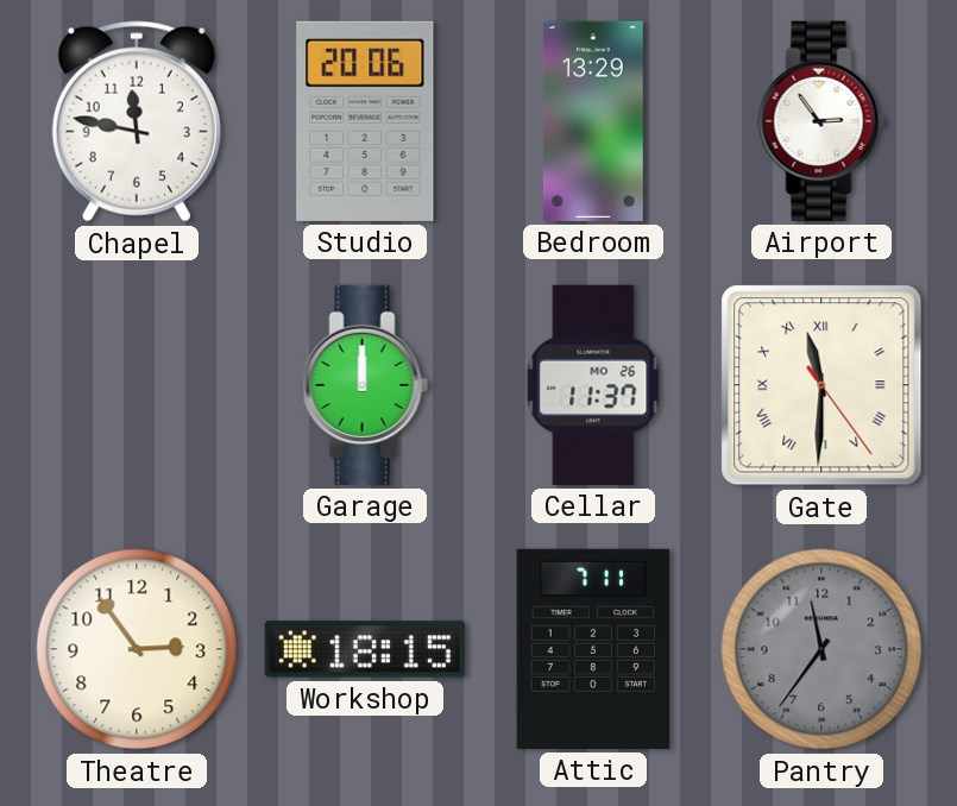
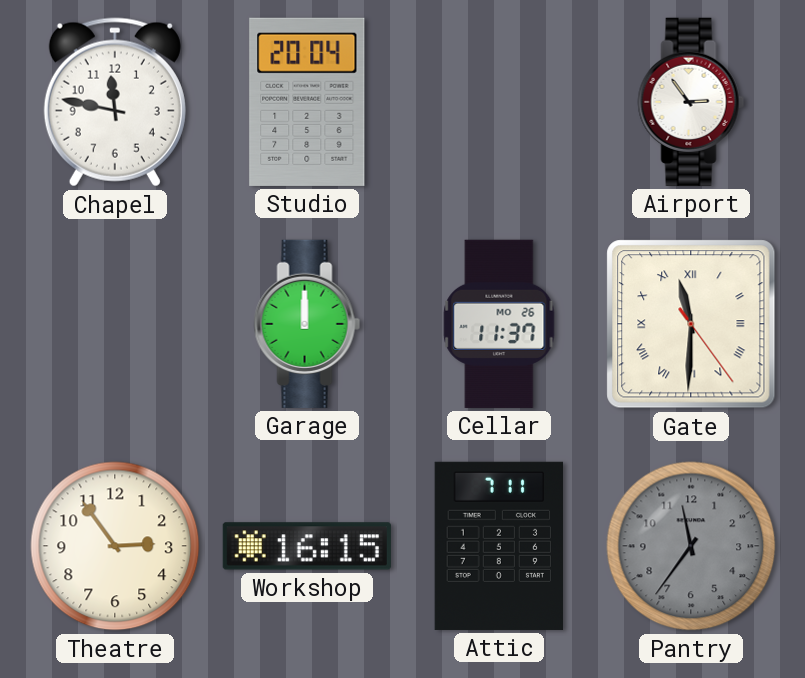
Studio: 20:06 -> 20:04
Bedroom: 13:29 -> none
Workshop: 18:15 -> 16:15
